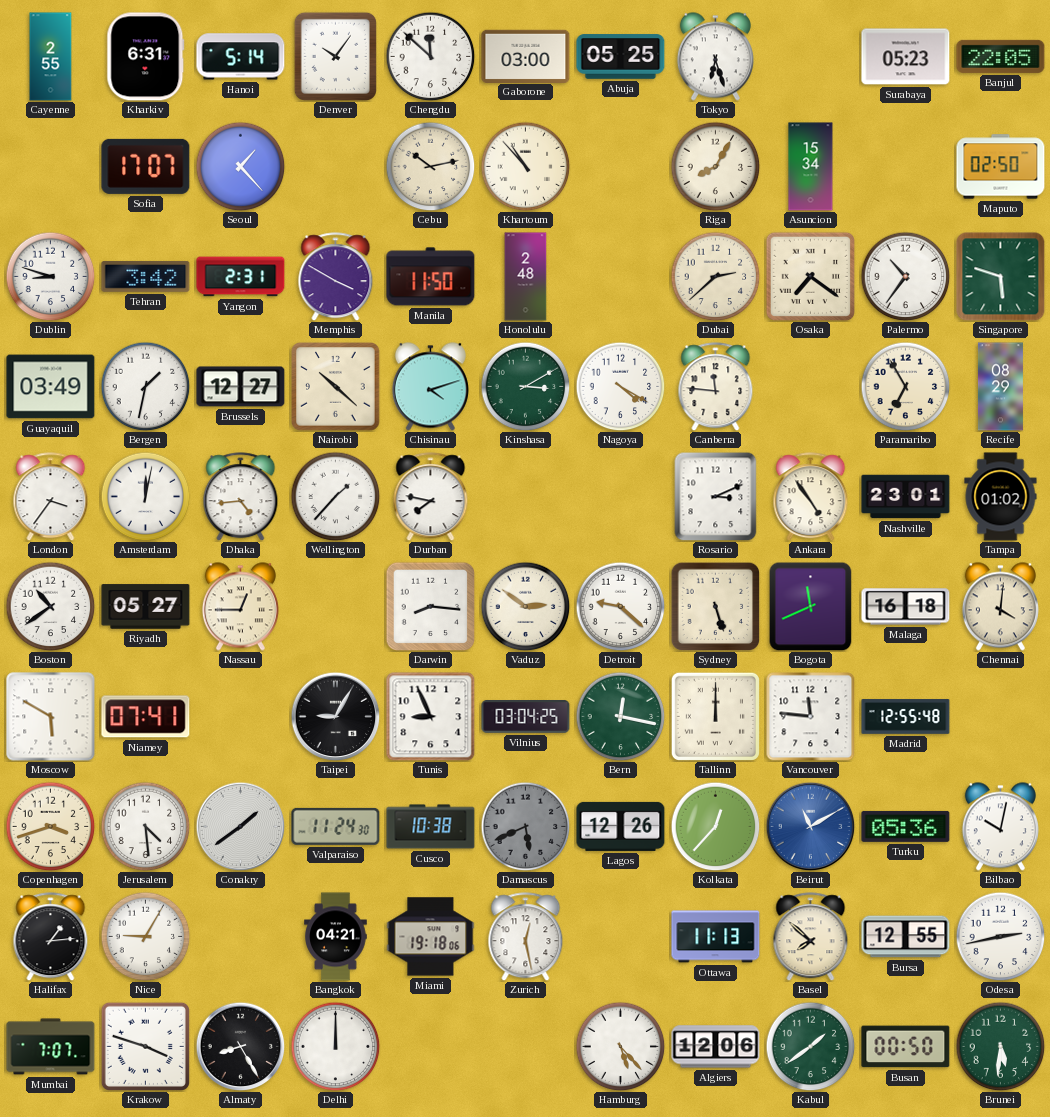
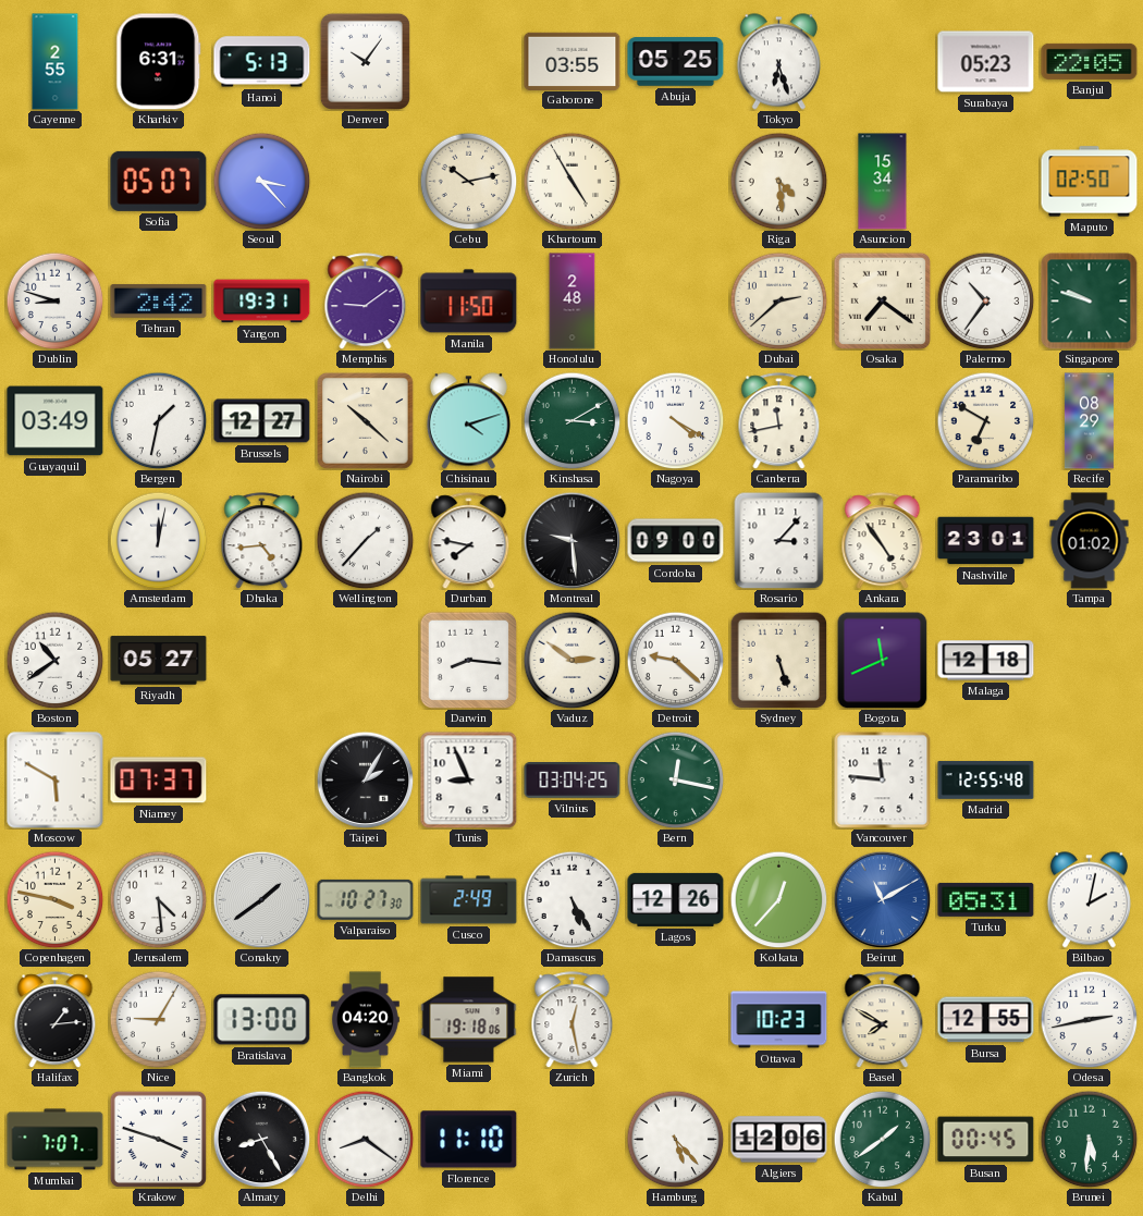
Hanoi: 5:14 -> 5:13
Chengdu: 11:52 -> none
Gaborone: 03:00 -> 03:55
Sofia: 17:07 -> 05:07
Seoul: 1:23 -> 3:23
Khartoum: 10:53 -> 4:55
Riga: 8:05 -> 4:29
Tehran: 3:42 -> 2:42
Yangon: 2:31 -> 19:31
Memphis: 3:50 -> 9:09
Singapore: 5:48 -> 9:48
Canberra: 11:46 -> 11:43
Paramaribo: 6:55 -> 6:50
London: 3:36 -> none
Montreal: none -> 9:29
Cordoba: none -> 09:00
Rosario: 3:11 -> 3:07
Nassau: 12:45 -> none
Malaga: 16:18 -> 12:18
Chennai: 4:01 -> none
Niamey: 07:41 -> 07:37
Taipei: 9:05 -> 2:05
Tallinn: 12:00 -> none
Copenhagen: 3:42 -> 3:47
Valparaiso: 11:24 -> 10:27
Cusco: 10:38 -> 2:49
Damascus: 5:41 -> 5:25
Damascus dial: grey -> white
Turku: 05:36 -> 05:31
Bilbao: 10:02 -> 2:02
Bratislava: none -> 13:00
Bangkok: 04:21 -> 04:20
Ottawa: 11:13 -> 10:23
Basel: 7:52 -> 7:50
Delhi: 12:00 -> 8:21
Florence: none -> 11:10
Busan: 00:50 -> 00:45
